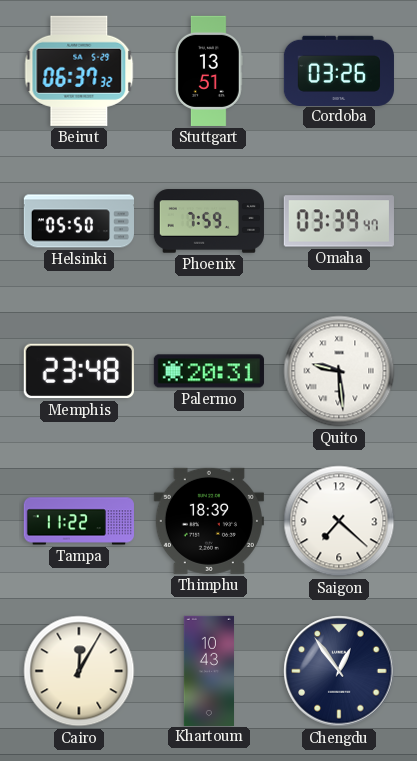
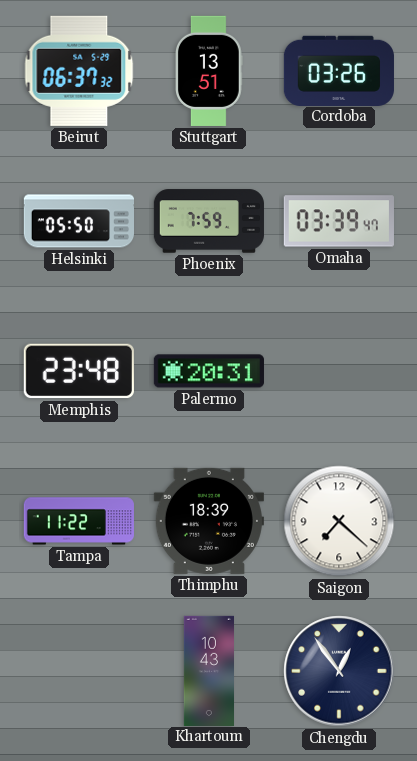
Quito: 9:29 -> none
Cairo: 12:05 -> none
